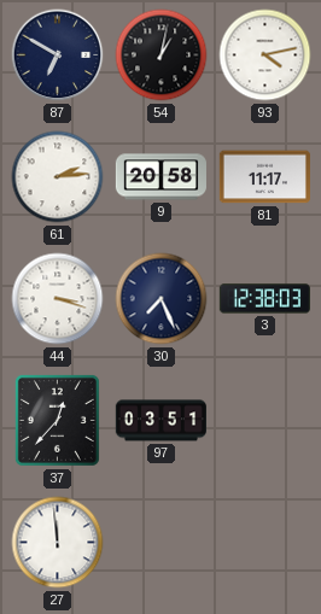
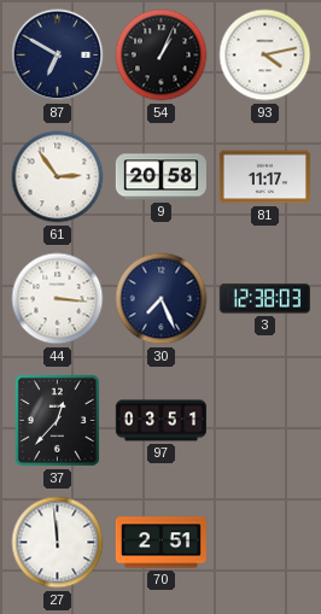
54: 1:02 -> 1:04
61: 2:14 -> 2:54
44: 3:18 -> 3:16
70: none -> 2:51
